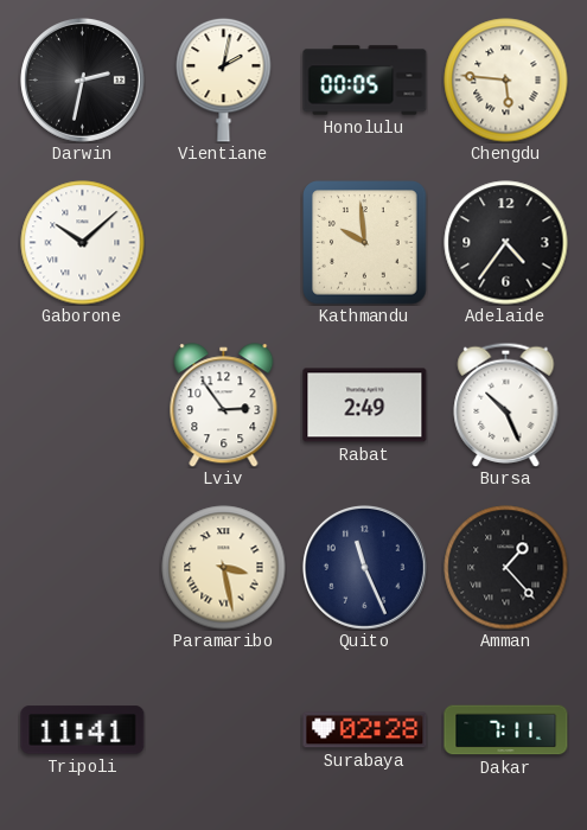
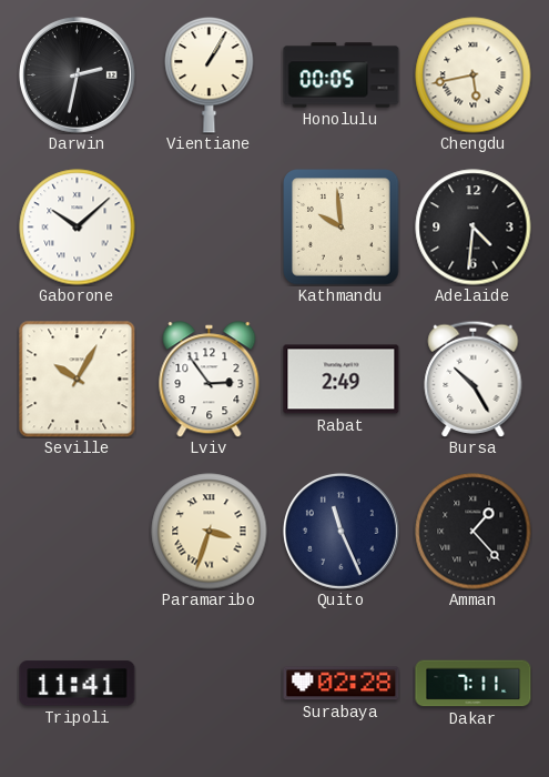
Vientiane: 2:02 -> 1:05
Chengdu: 5:46 -> 5:43
Adelaide: 4:36 -> 4:31
Seville: none -> 10:05
Bursa: 10:26 -> 10:25
Paramaribo: 3:28 -> 3:33
